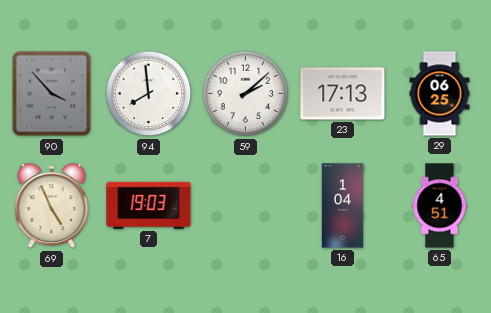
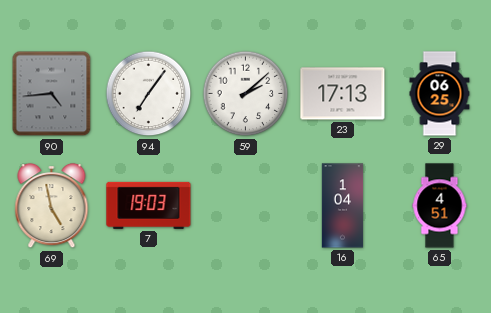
90: 3:53 -> 4:44
94: 7:59 -> 7:06
69: 4:56 -> 4:58
